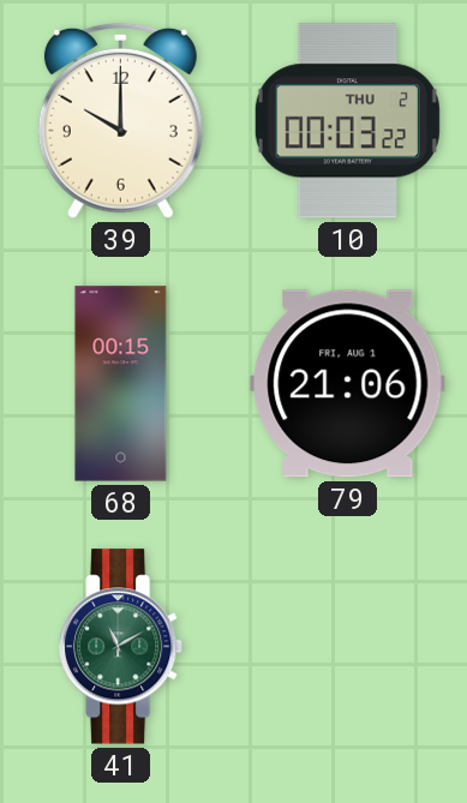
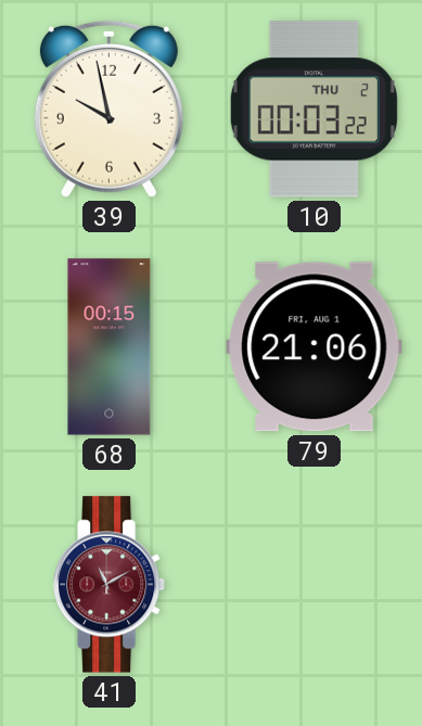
39: 10:00 -> 9:58
41 dial: green -> burgundy
